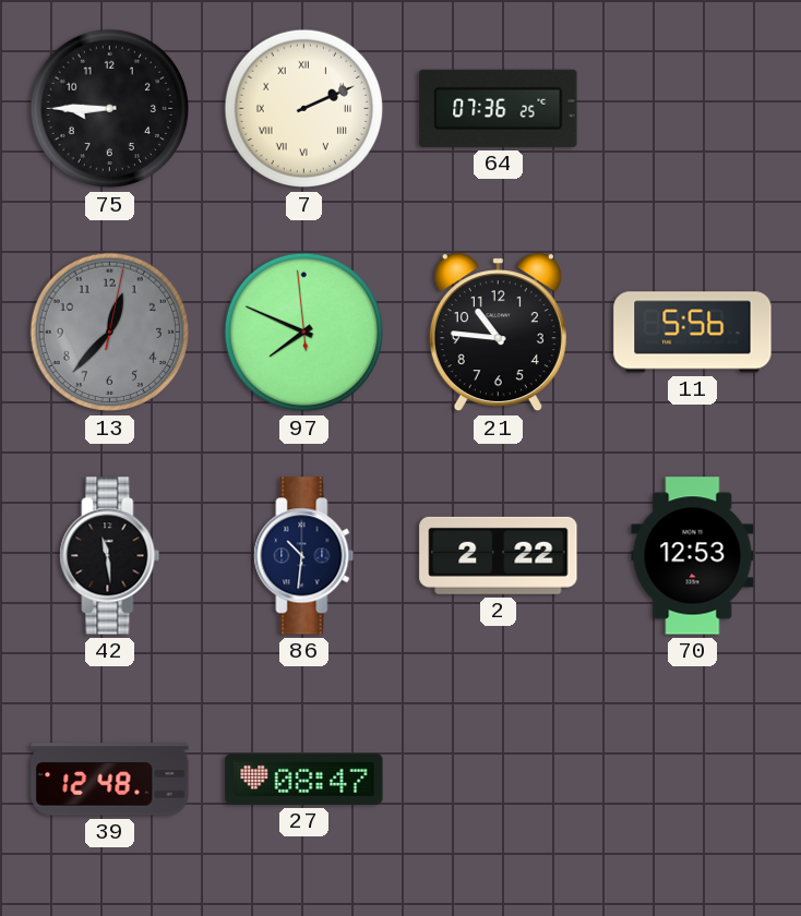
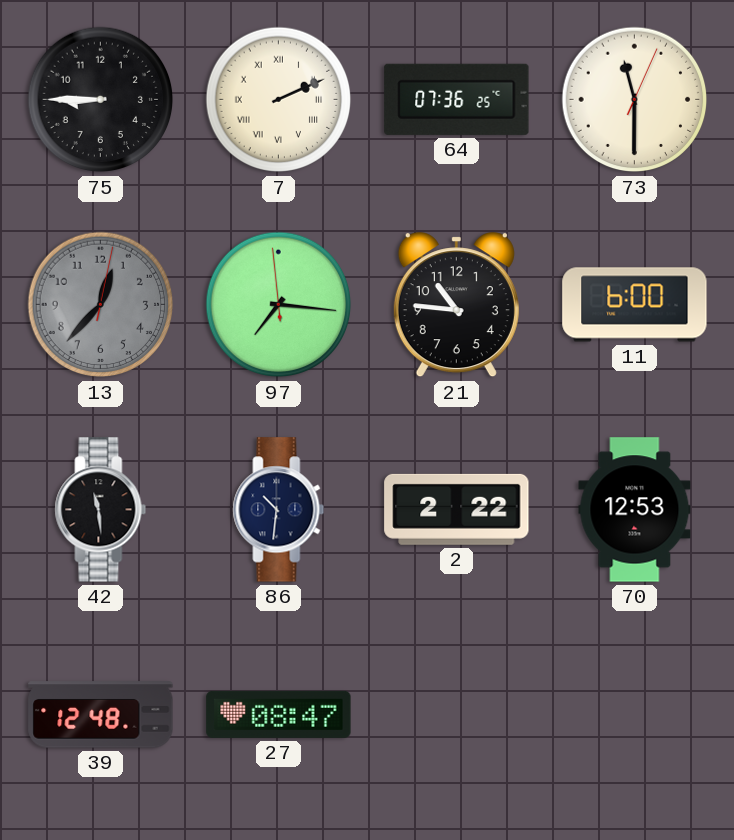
73: none -> 11:30
97: 7:48 -> 7:15
11: 5:56 -> 6:00
